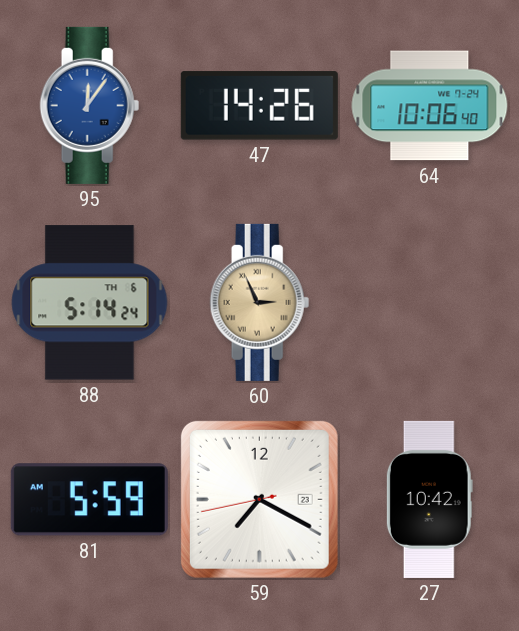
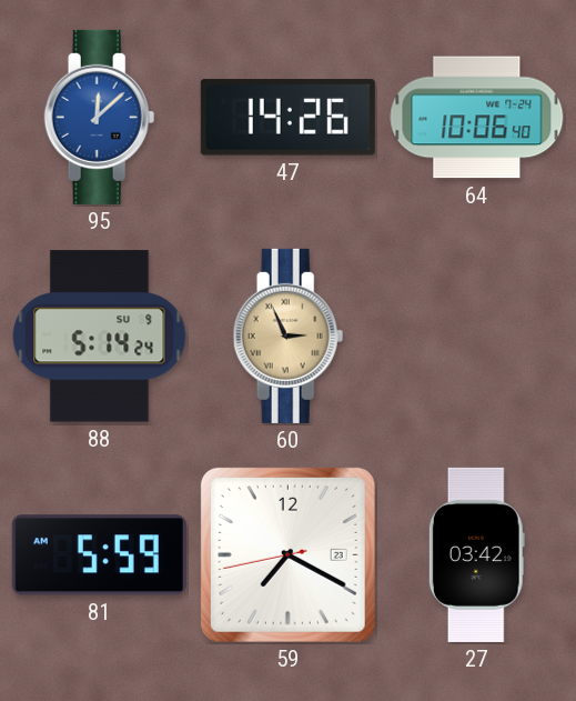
95: 12:06 -> 12:08
88 date: TH 6 -> SU 9
27: 10:42 -> 03:42
